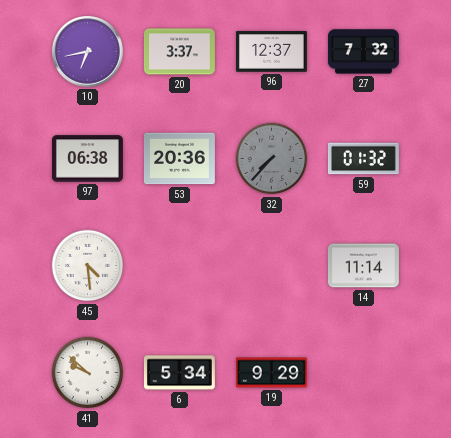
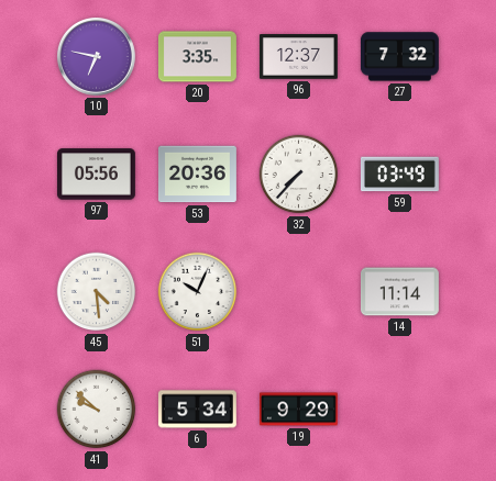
10: 6:43 -> 6:47
20: 3:37 -> 3:35
97: 06:38 -> 05:56
32 dial: grey -> white
59: 01:32 -> 03:49
51: none -> 10:04
